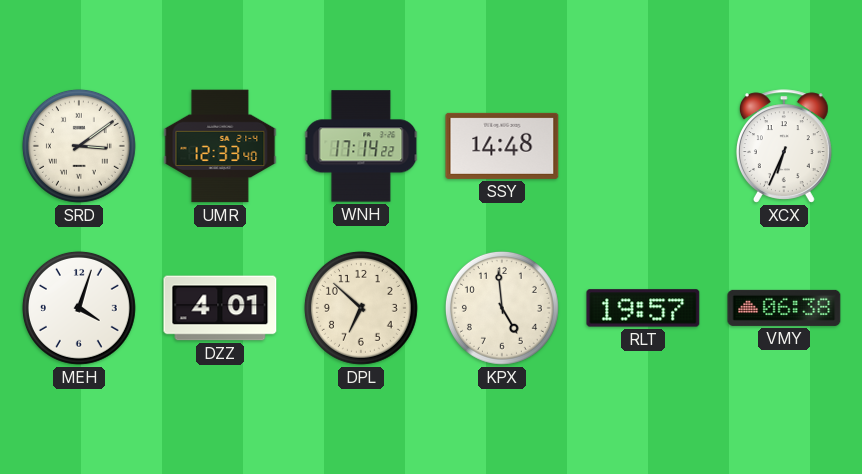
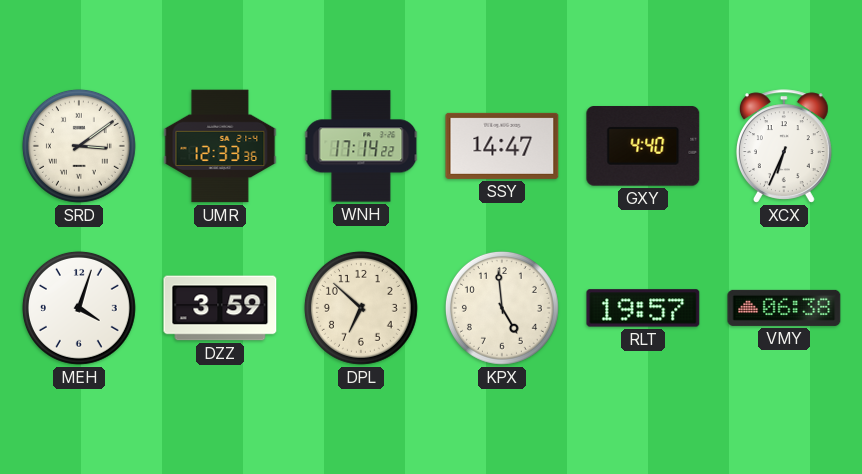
UMR: 12:33:40 -> 12:33:36
SSY: 14:48 -> 14:47
GXY: none -> 4:40
DZZ: 4:01 -> 3:59
